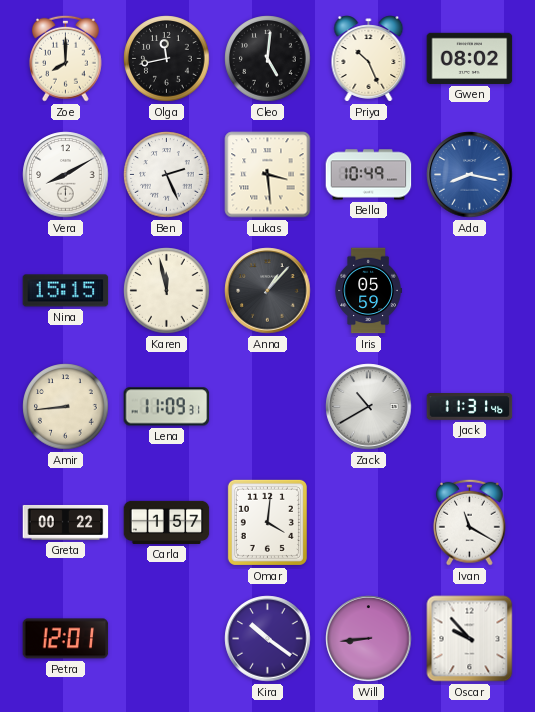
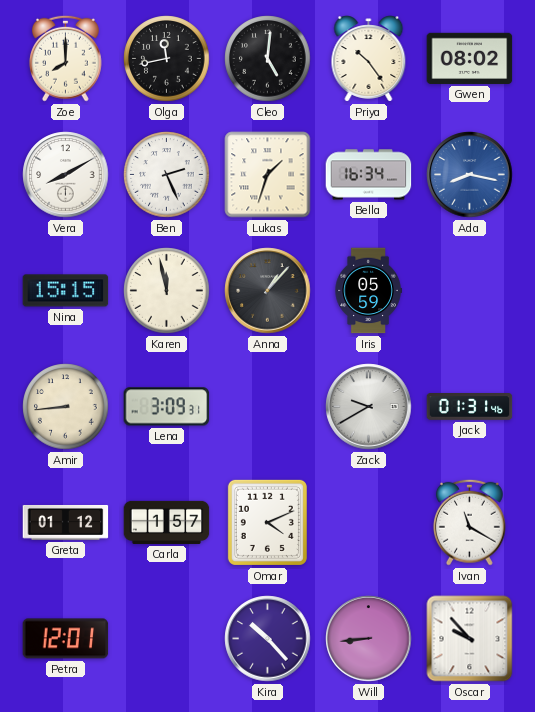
Priya: 10:26 -> 10:24
Lukas: 3:29 -> 1:33
Bella: 10:49 -> 16:34
Lena: 11:09 -> 3:09
Zack: 10:40 -> 9:40
Jack: 11:31 -> 01:31
Greta: 00:22 -> 01:12
Omar: 4:01 -> 4:11
Kira: 10:21 -> 10:23
